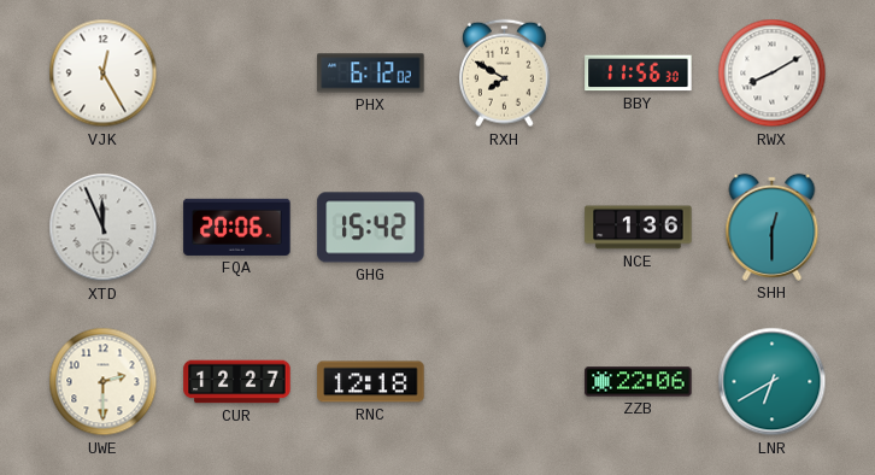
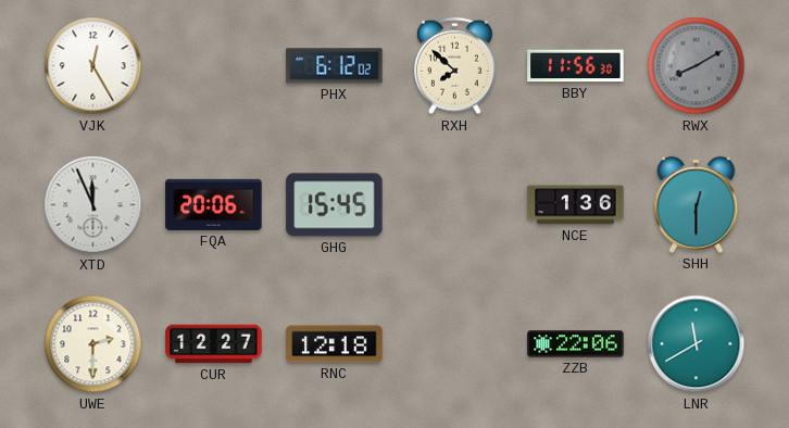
RXH: 7:50 -> 7:52
RWX dial: white -> grey
GHG: 15:42 -> 15:45
LNR: 6:40 -> 11:40
